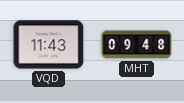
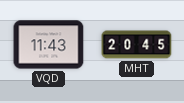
MHT: 09:48 -> 20:45
